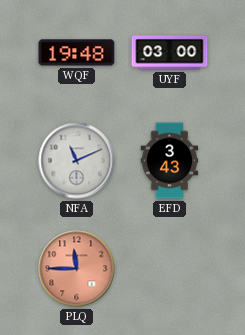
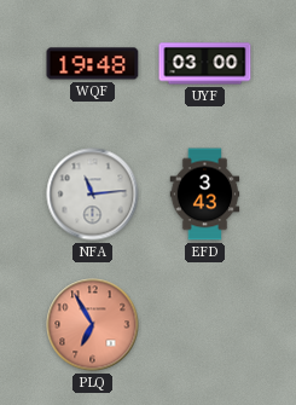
NFA: 11:11 -> 11:14
PLQ: 11:45 -> 6:55
